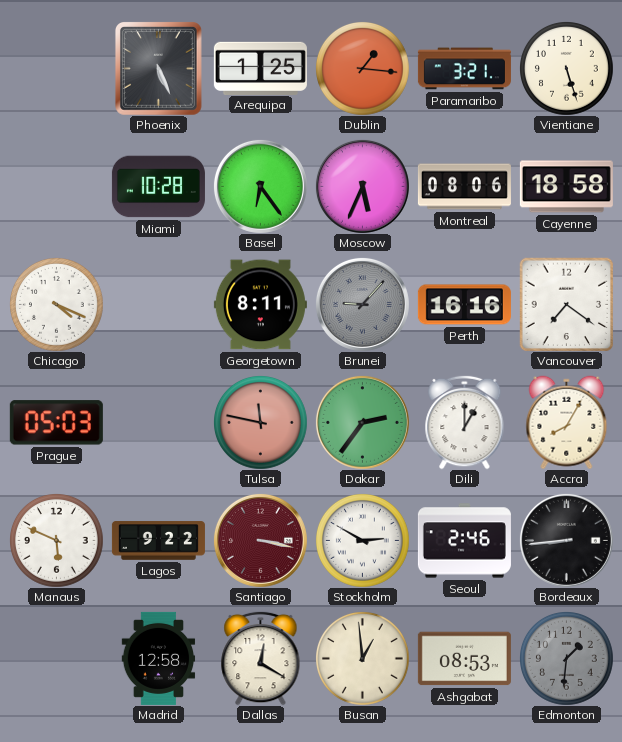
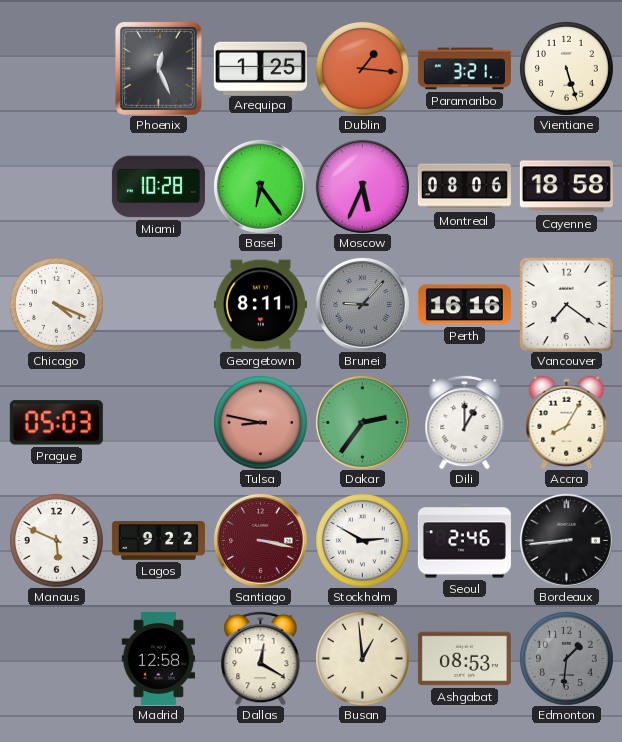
Phoenix: 5:26 -> 12:26
Tulsa: 11:47 -> 8:47
